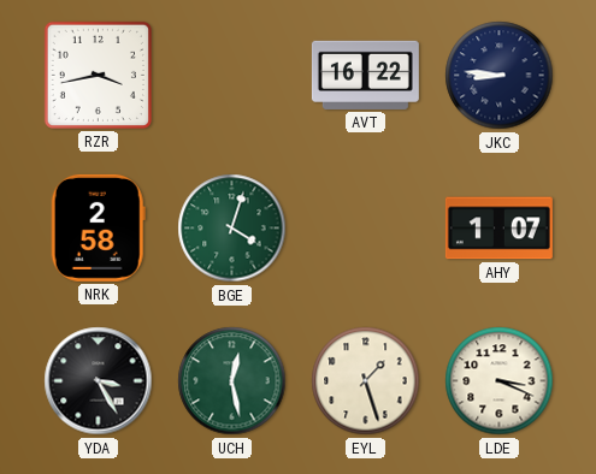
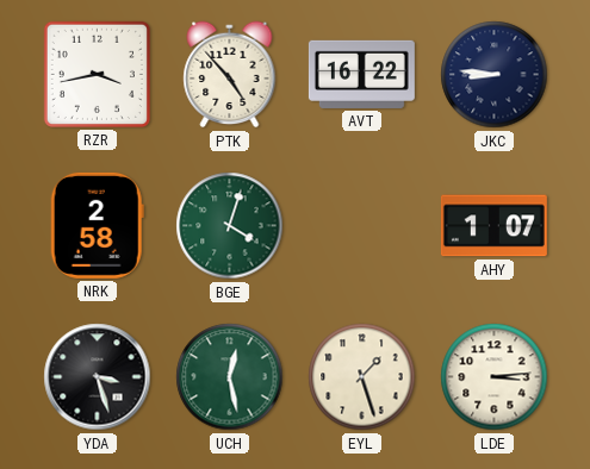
PTK: none -> 4:53
YDA: 3:25 -> 3:27
LDE: 3:19 -> 3:14
